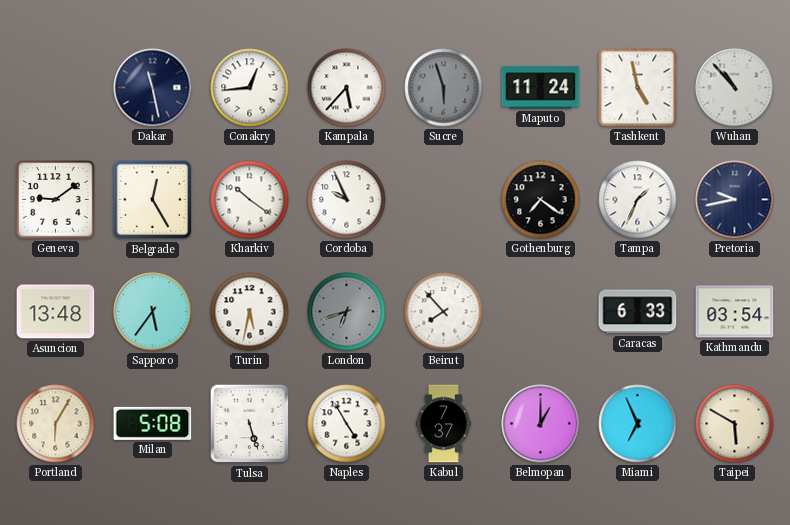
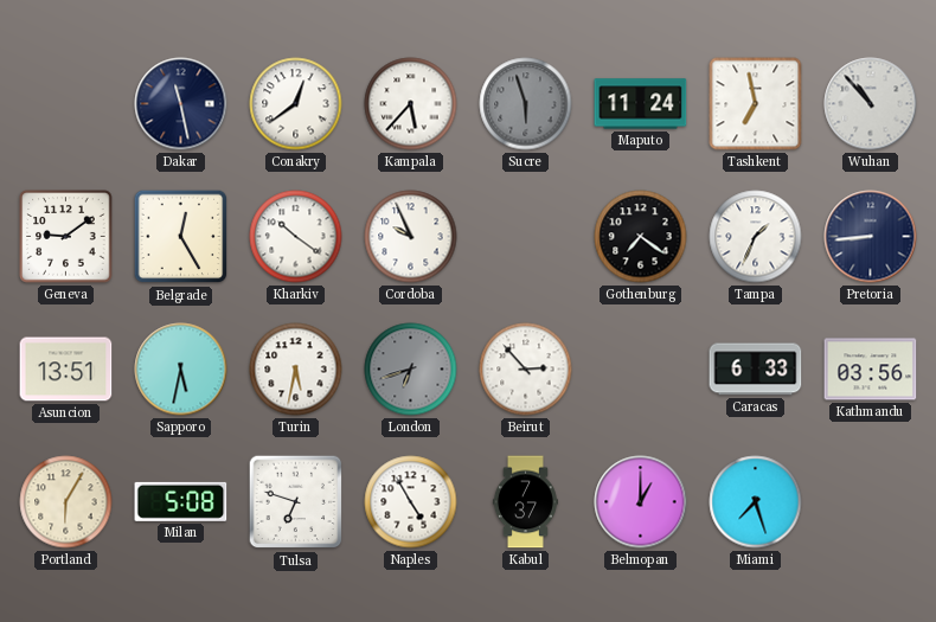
Conakry: 12:44 -> 12:39
Tashkent: 4:58 -> 6:58
Pretoria: 9:43 -> 8:44
Asuncion: 13:48 -> 13:51
Sapporo: 5:36 -> 5:32
Beirut: 7:53 -> 2:53
Kathmandu: 03:54 -> 03:56
Tulsa: 5:27 -> 6:48
Miami: 6:56 -> 7:27
Taipei: 5:50 -> none
